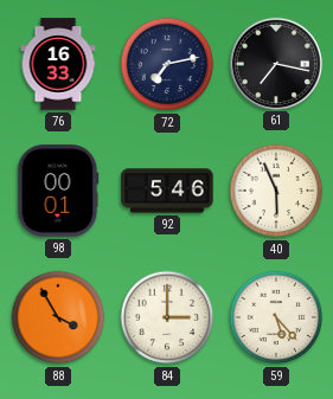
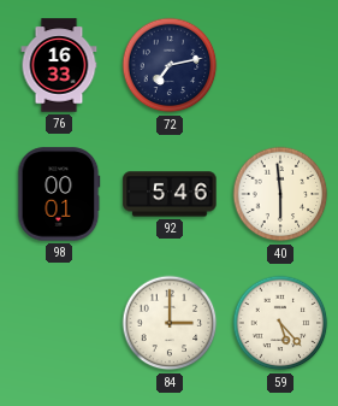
61: 7:17 -> none
40: 5:56 -> 5:59
88: 3:55 -> none
